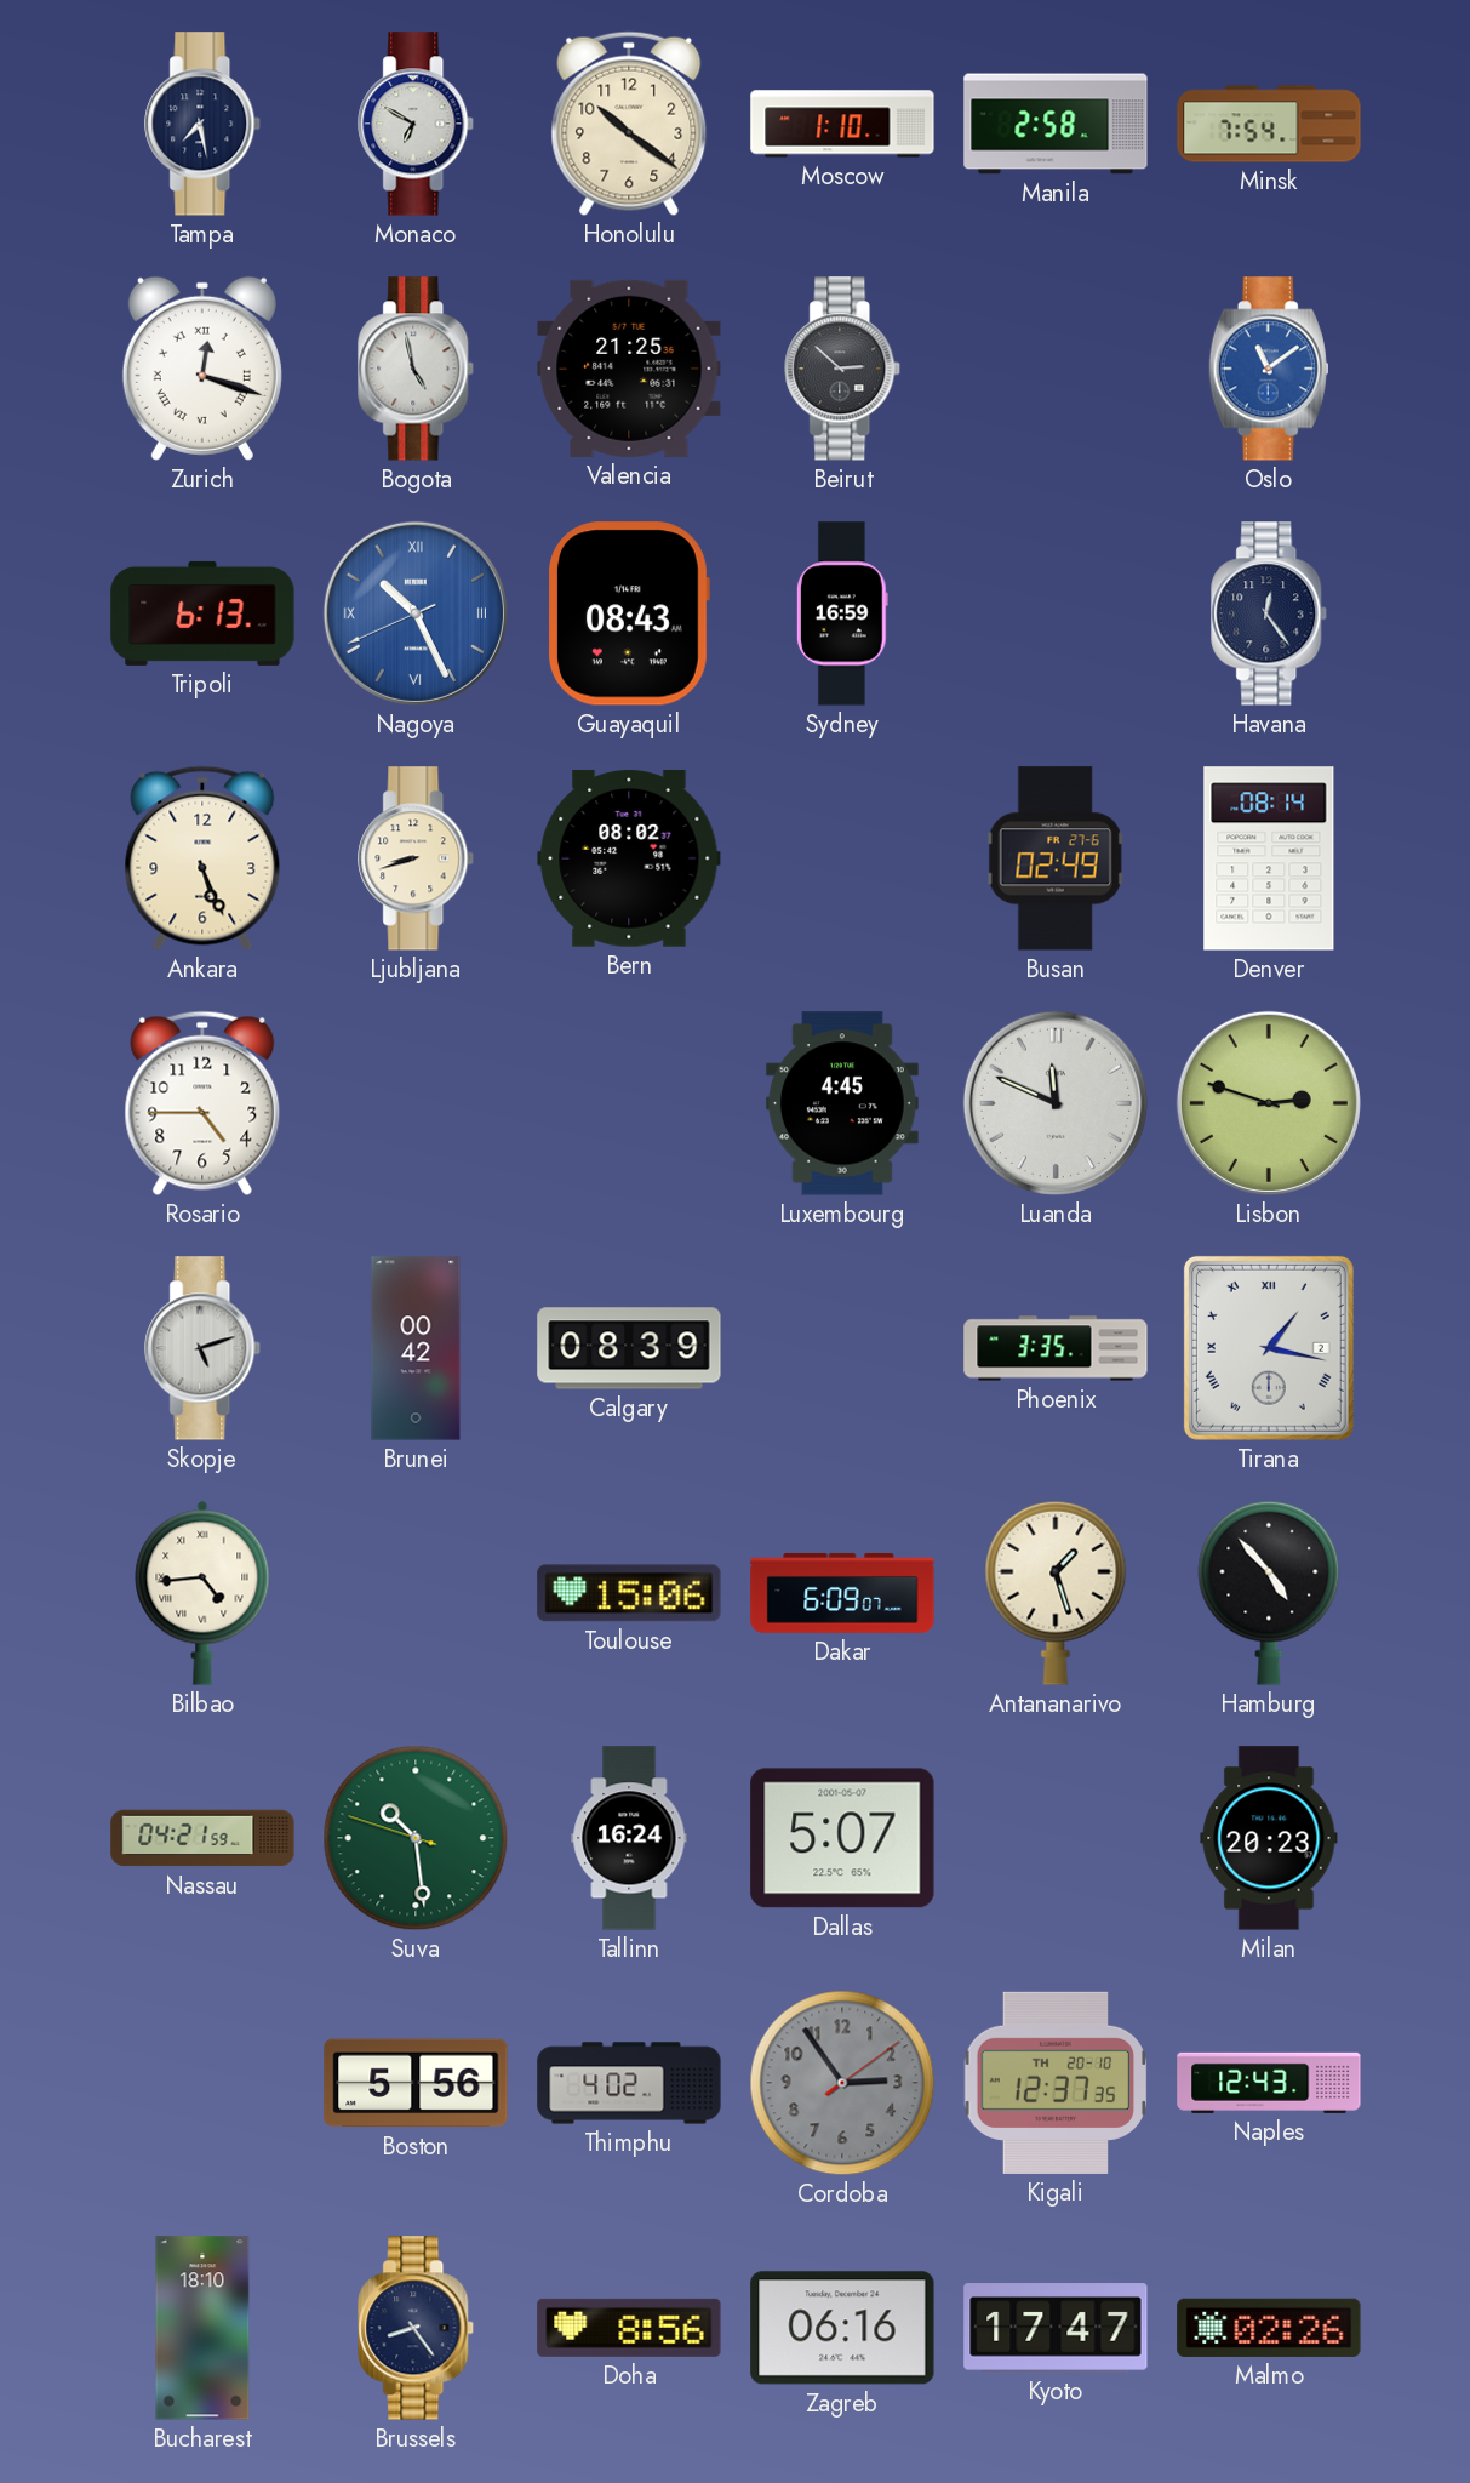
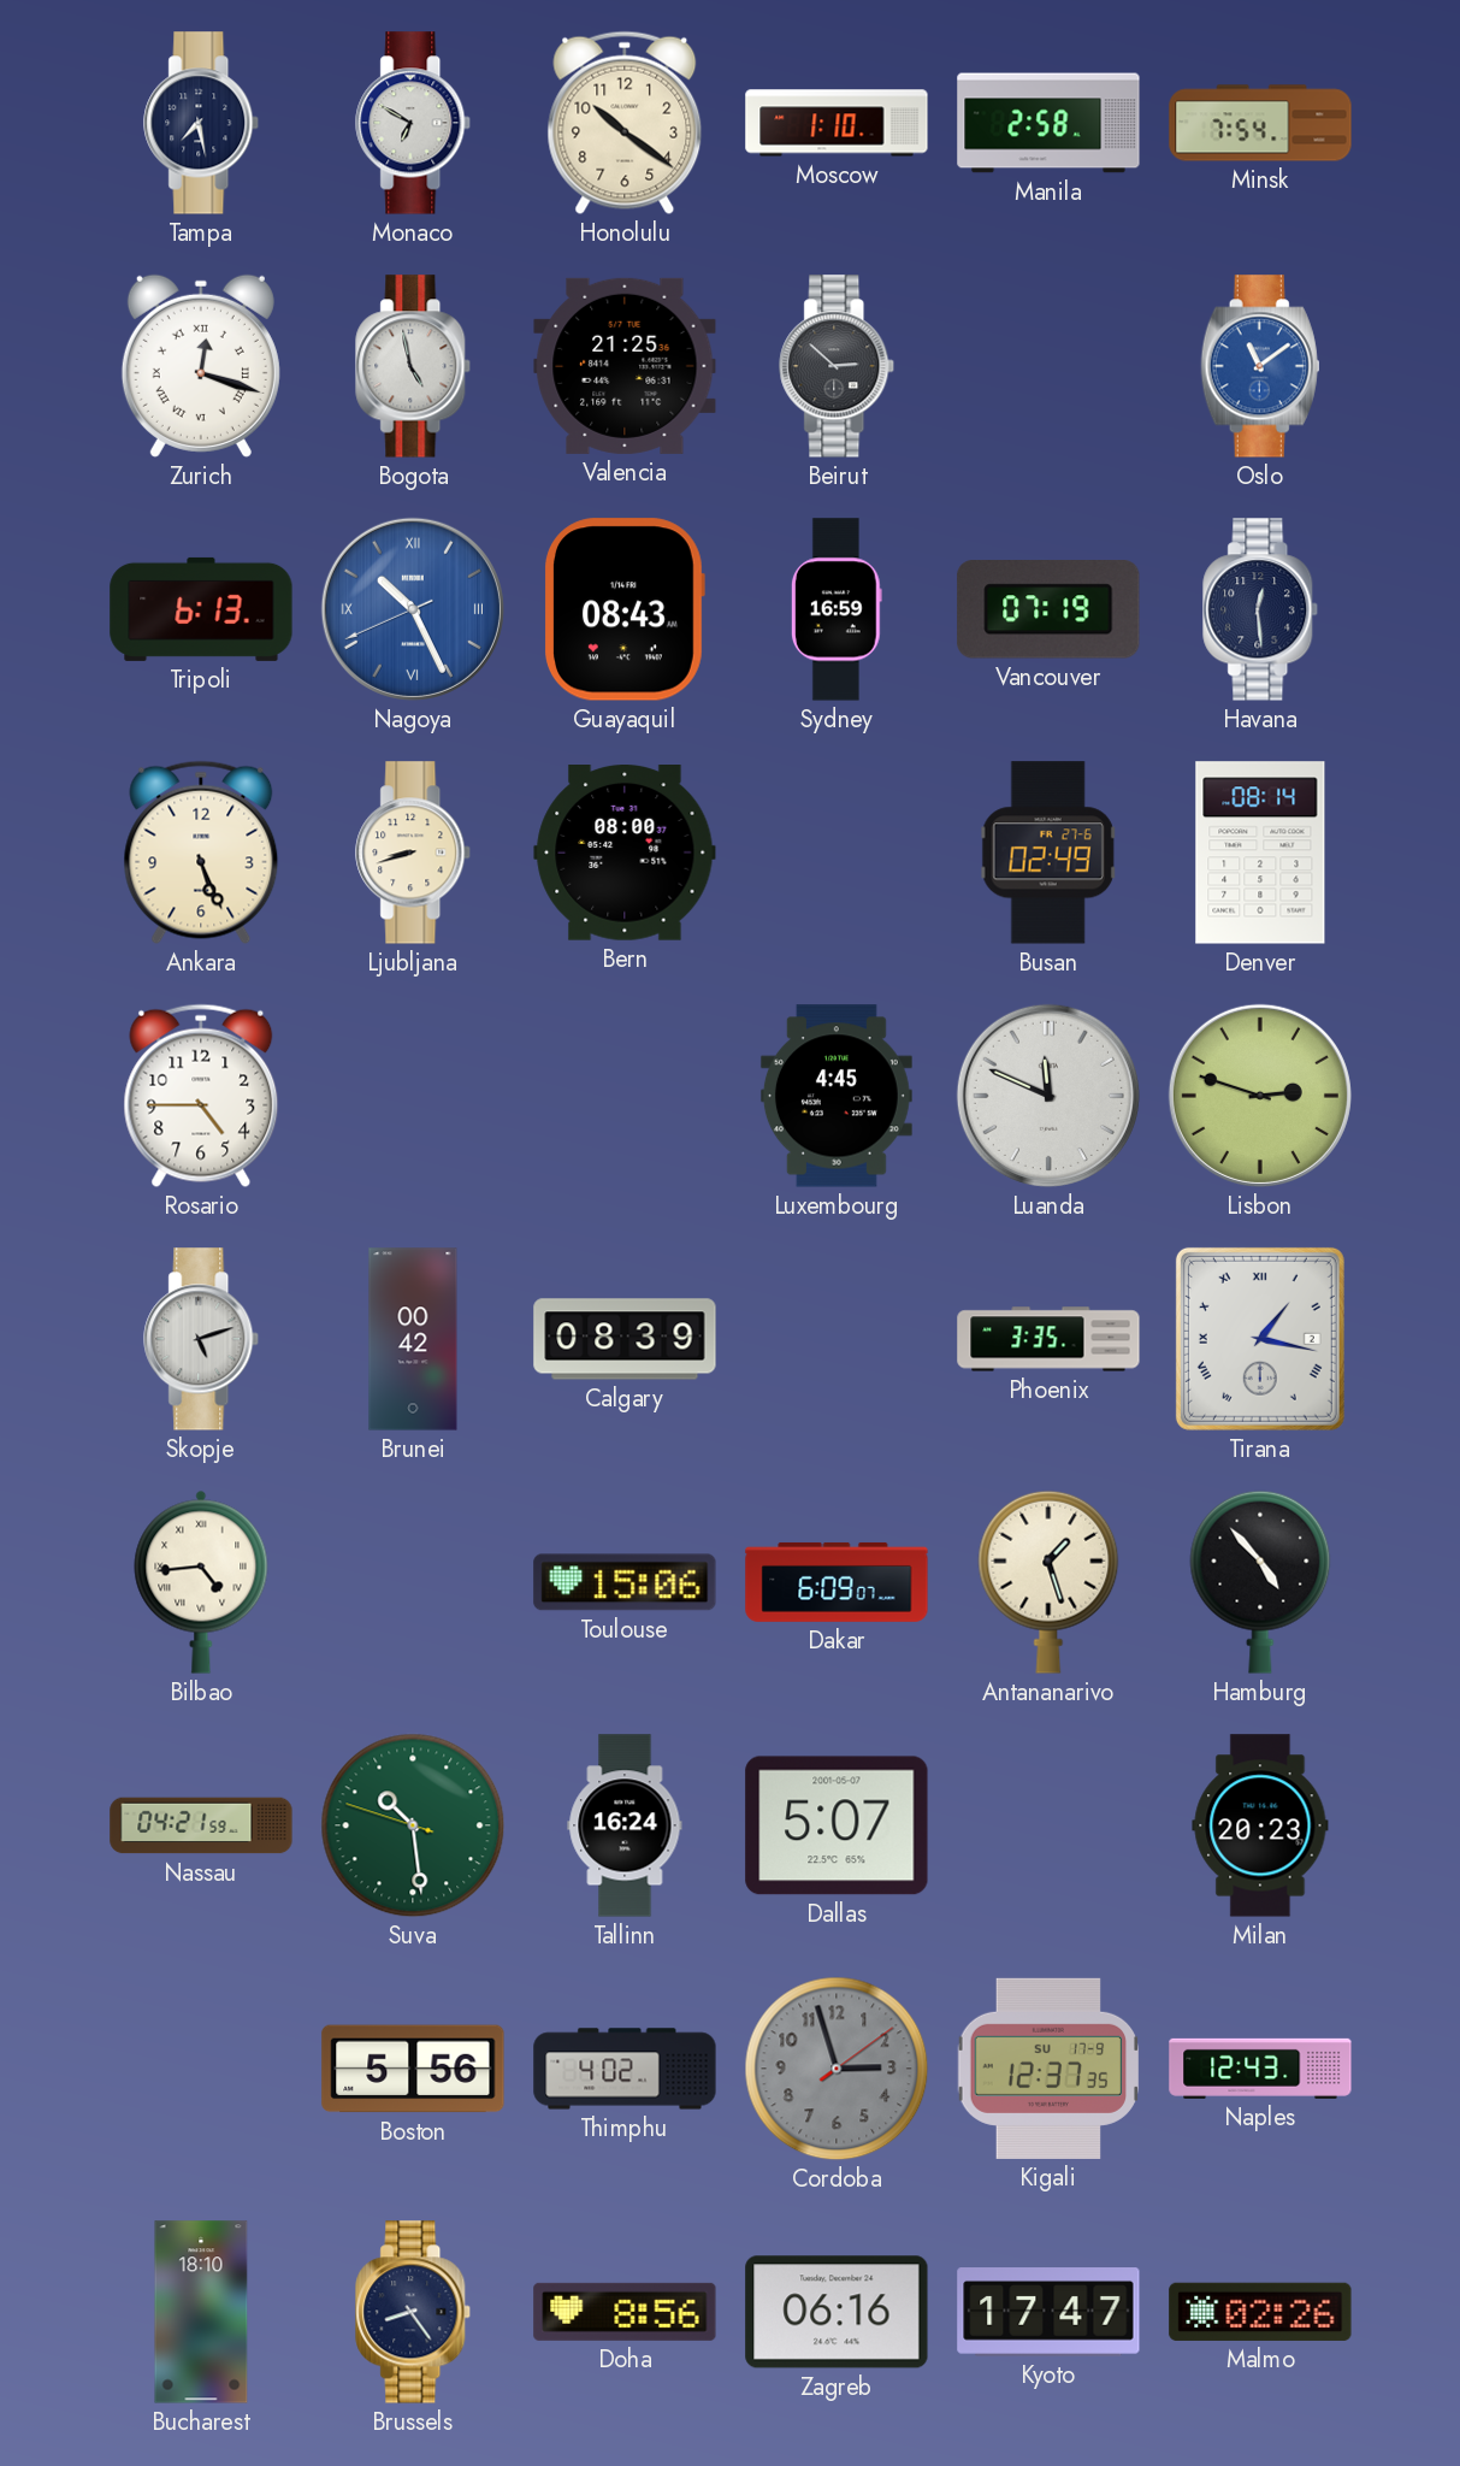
Vancouver: none -> 07:19
Havana: 12:24 -> 12:29
Bern: 08:02 -> 08:00
Cordoba: 2:54 -> 2:57
Kigali date: TH 20-10 -> SU 17-9
